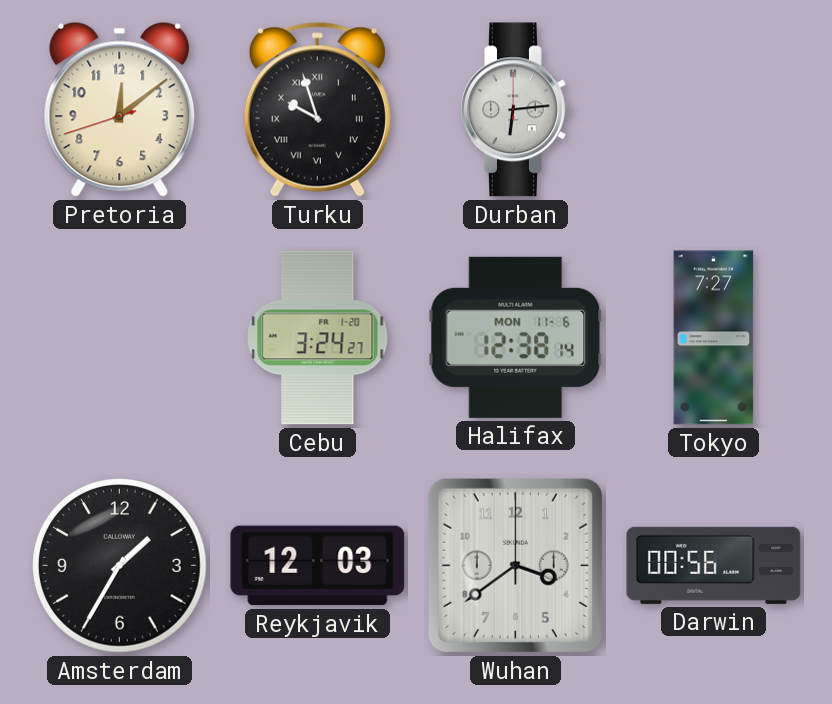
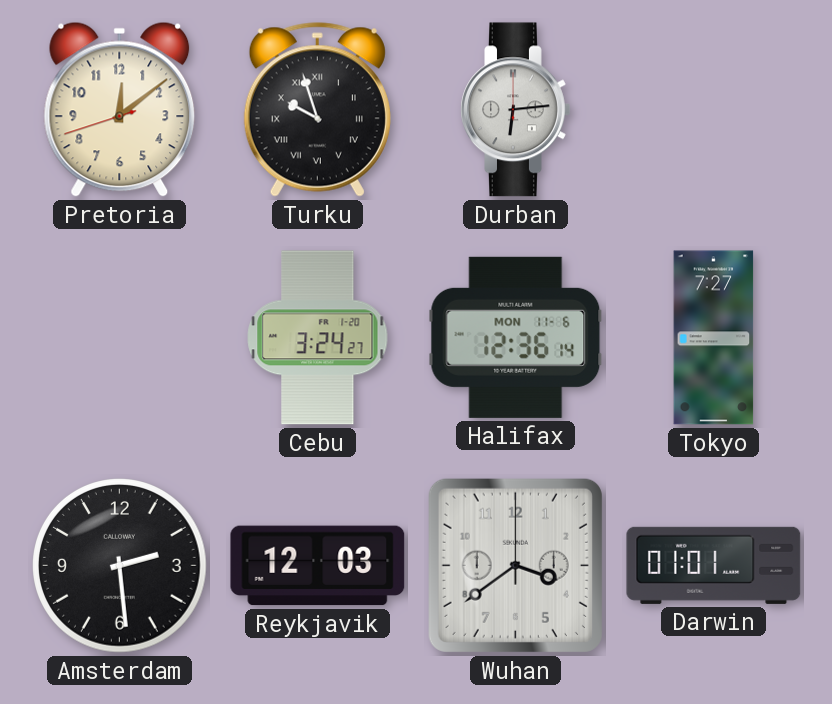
Halifax: 12:38 -> 12:36
Amsterdam: 1:35 -> 2:29
Darwin: 00:56 -> 01:01
